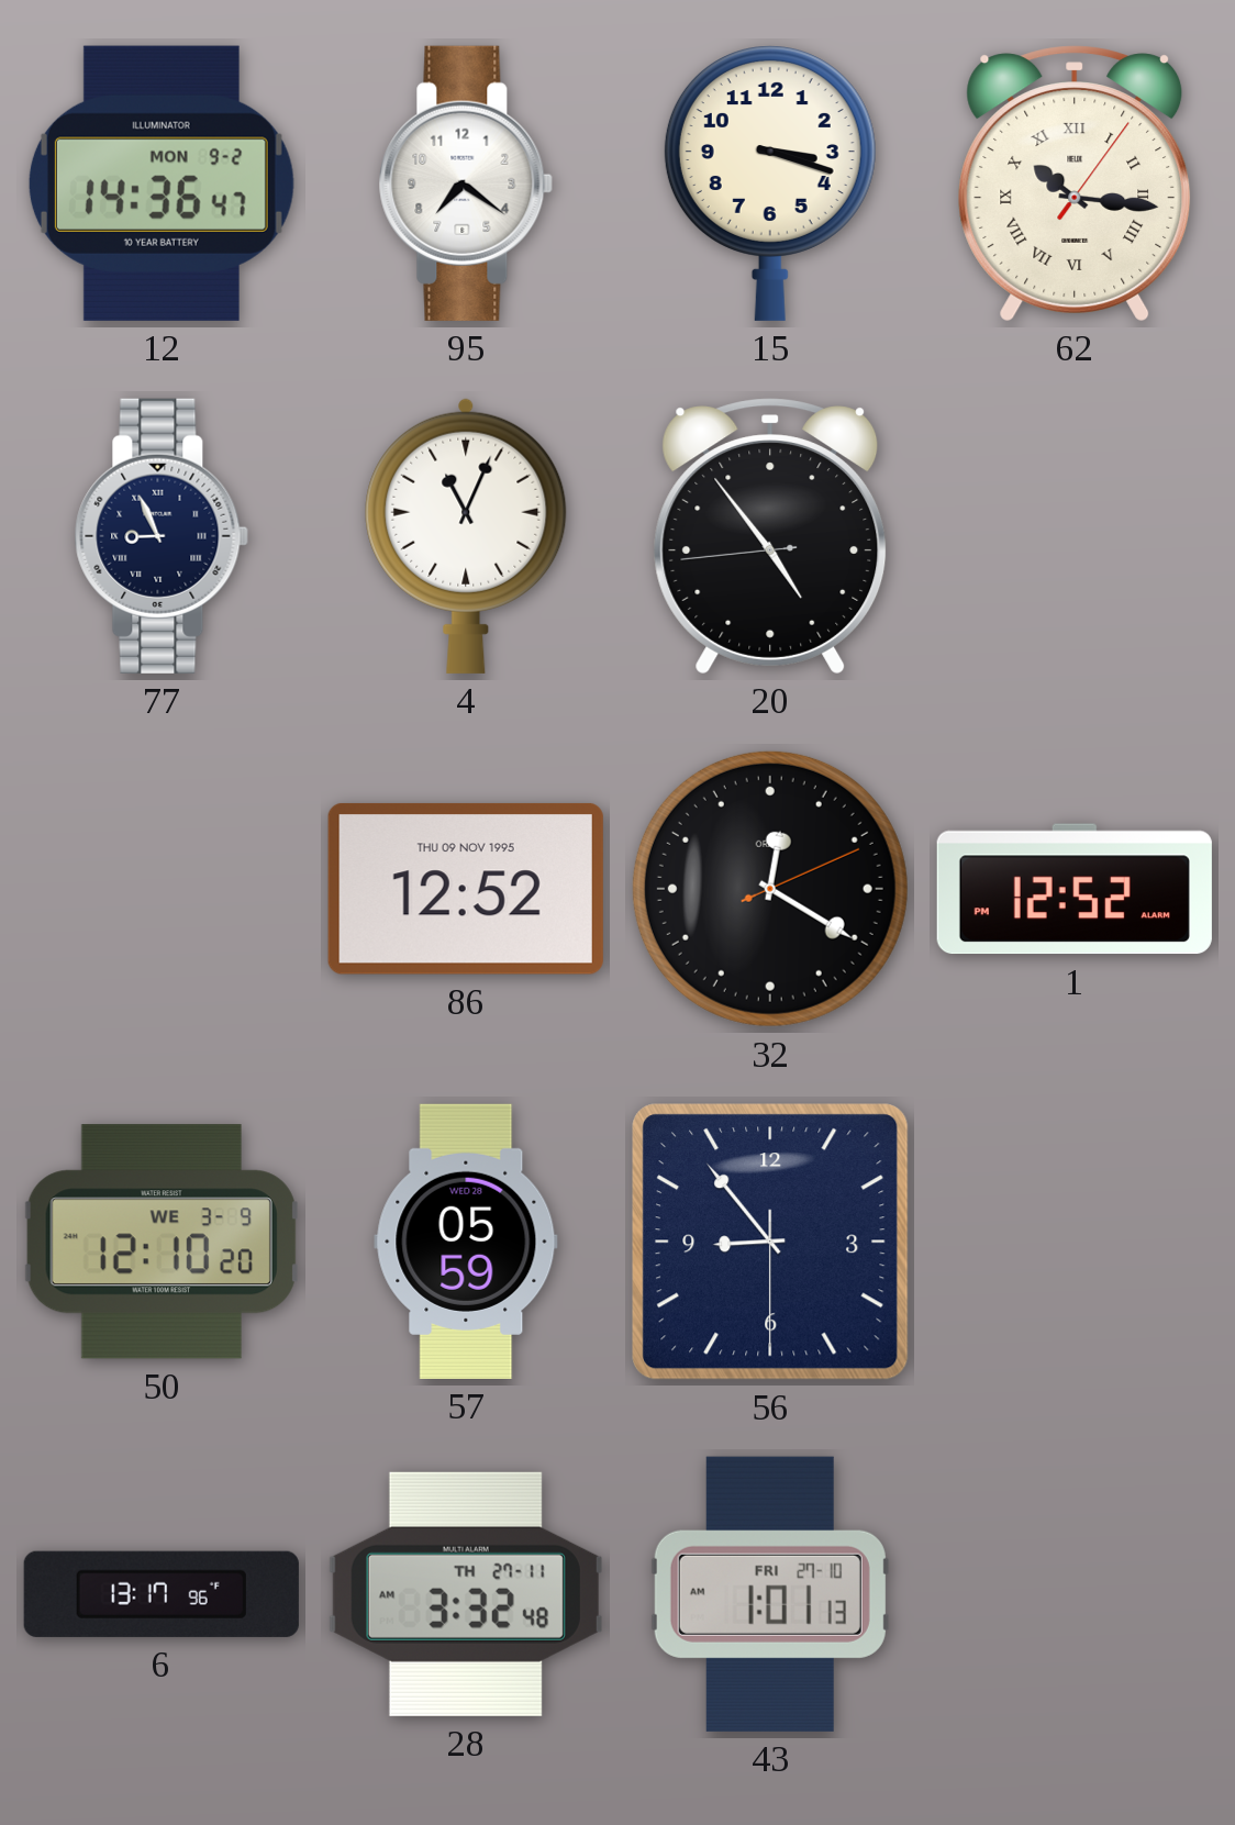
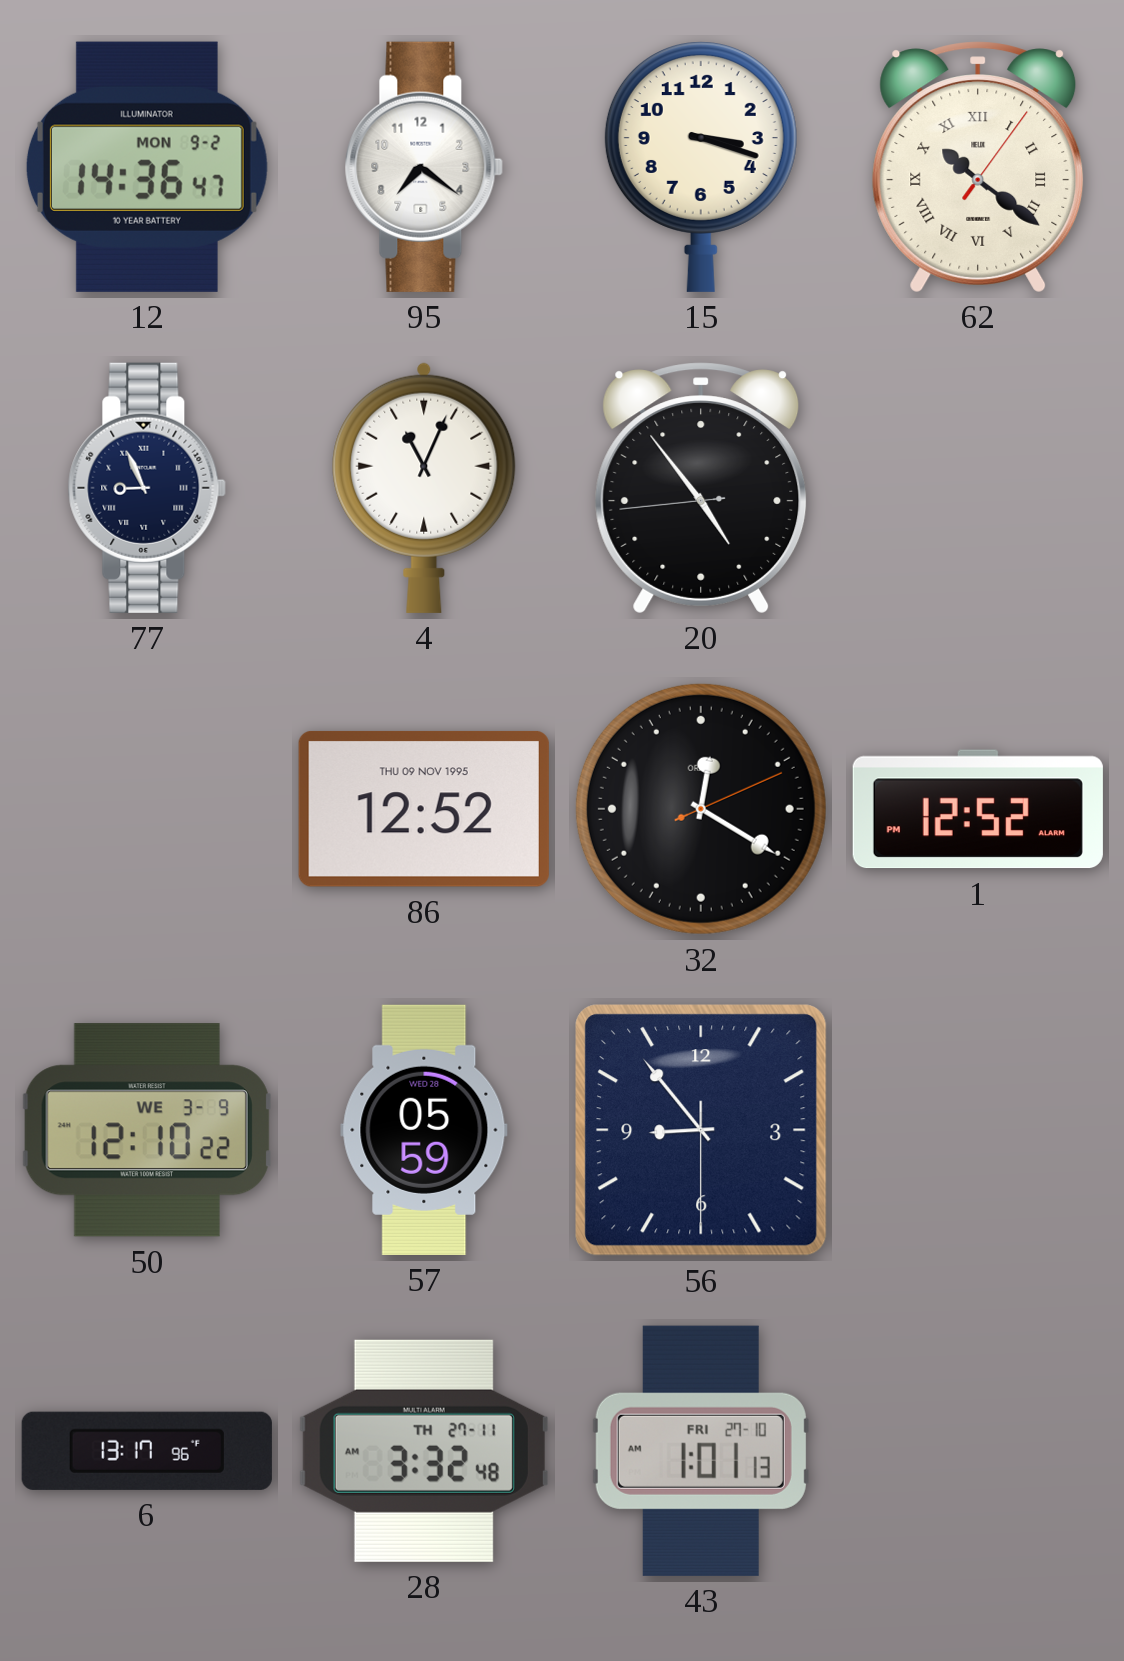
62: 10:16 -> 10:21
50: 12:10:20 -> 12:10:22
